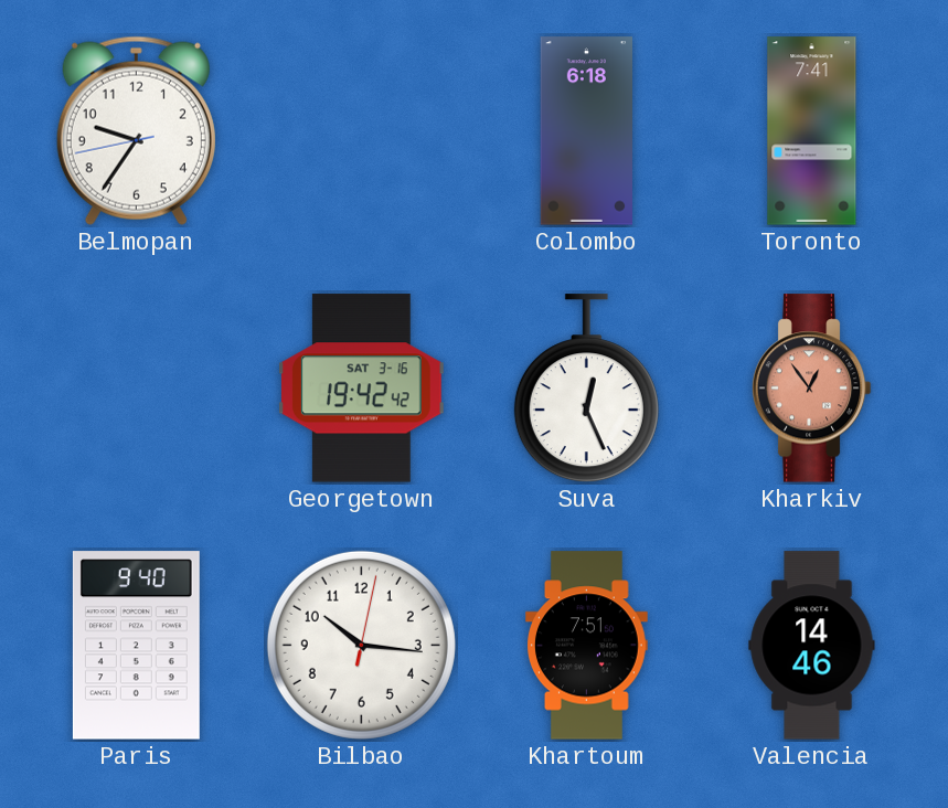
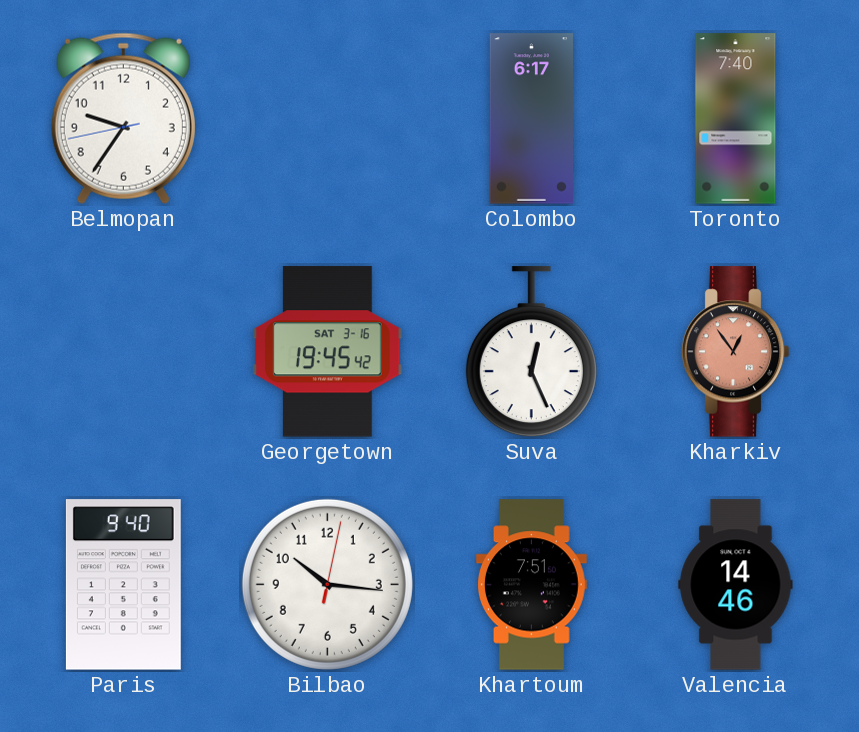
Colombo: 6:18 -> 6:17
Toronto: 7:41 -> 7:40
Georgetown: 19:42 -> 19:45
